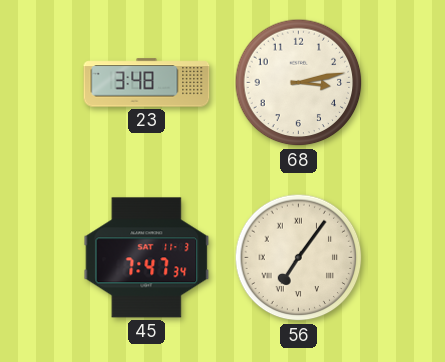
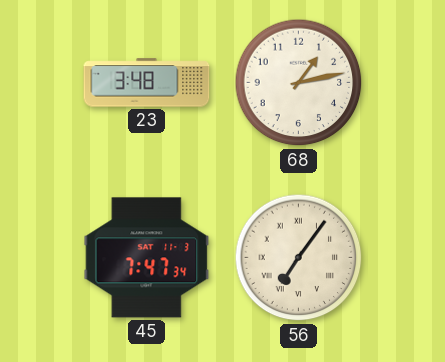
68: 3:13 -> 1:13
